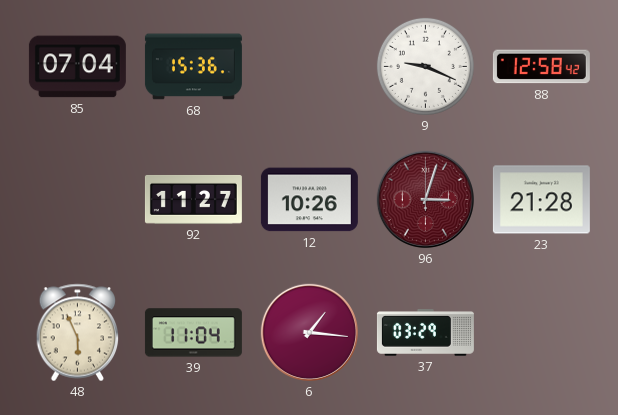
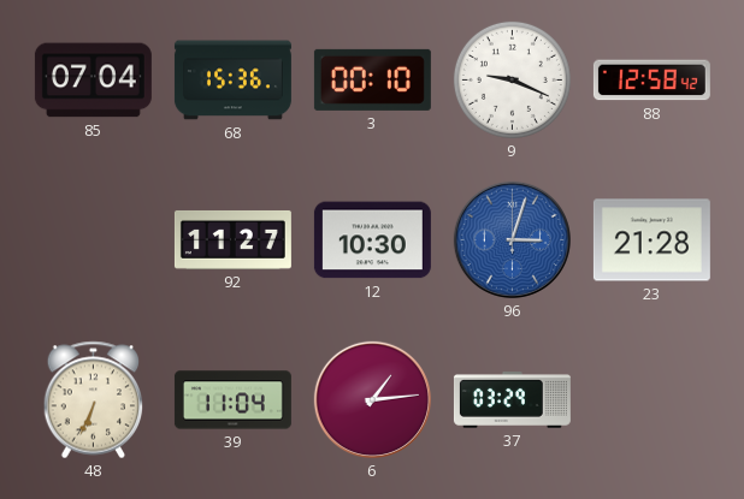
3: none -> 00:10
12: 10:26 -> 10:30
96 dial: burgundy -> blue
48: 5:56 -> 6:34
6: 1:16 -> 1:14
